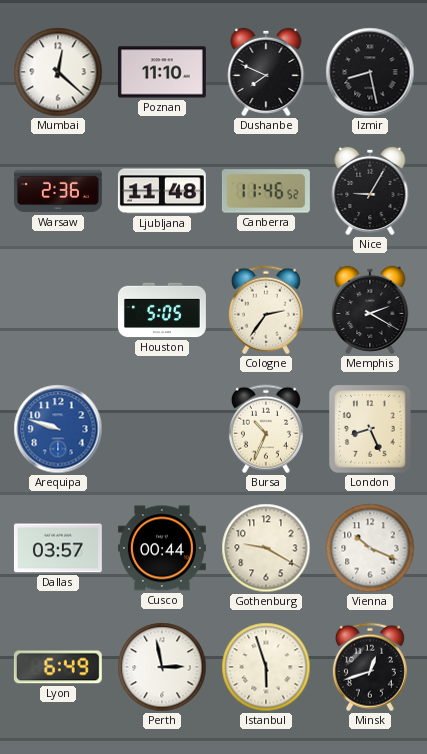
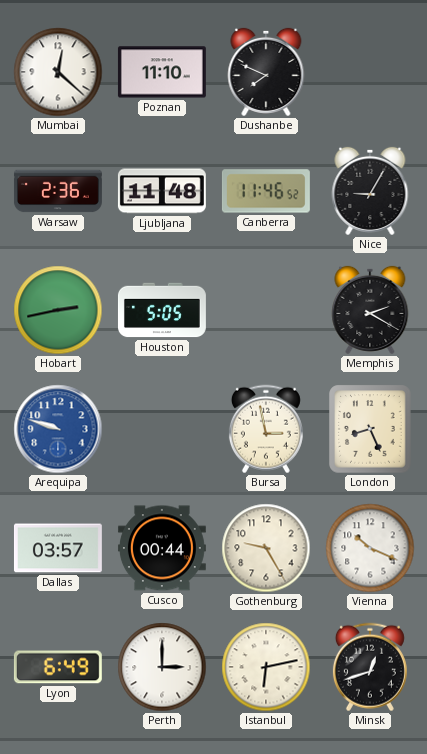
Izmir: 8:28 -> none
Hobart: none -> 2:43
Cologne: 2:36 -> none
Bursa: 10:34 -> 2:58
Gothenburg: 9:20 -> 9:25
Perth: 2:58 -> 3:00
Istanbul: 5:57 -> 6:13
